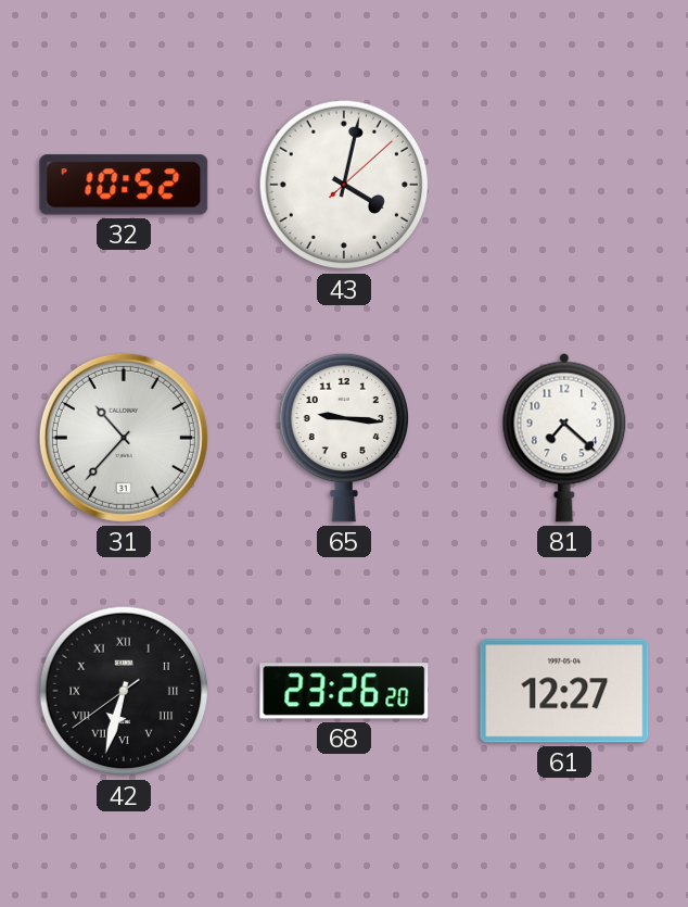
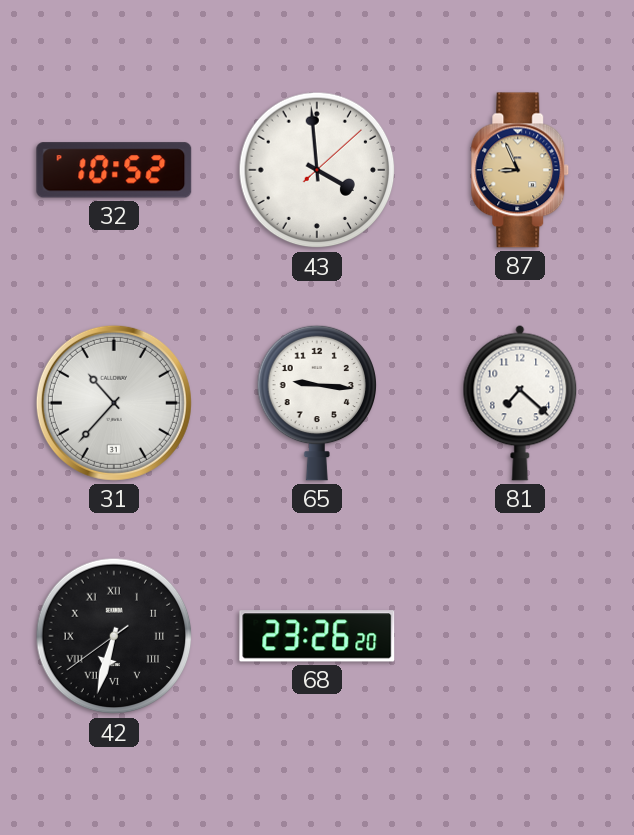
43: 4:02 -> 3:59
87: none -> 8:56
61: 12:27 -> none
